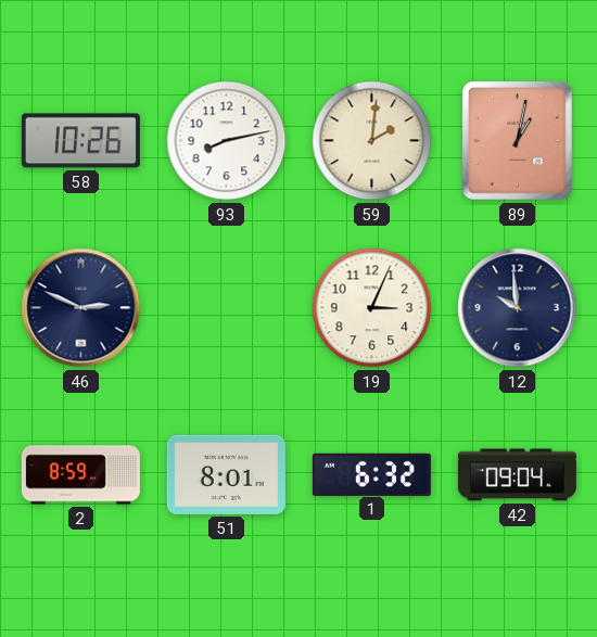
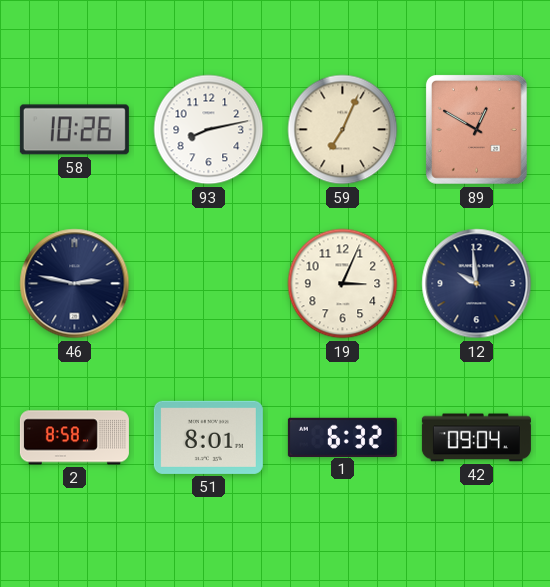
59: 2:01 -> 7:04
89: 1:02 -> 12:50
46: 2:49 -> 2:47
2: 8:59 -> 8:58
